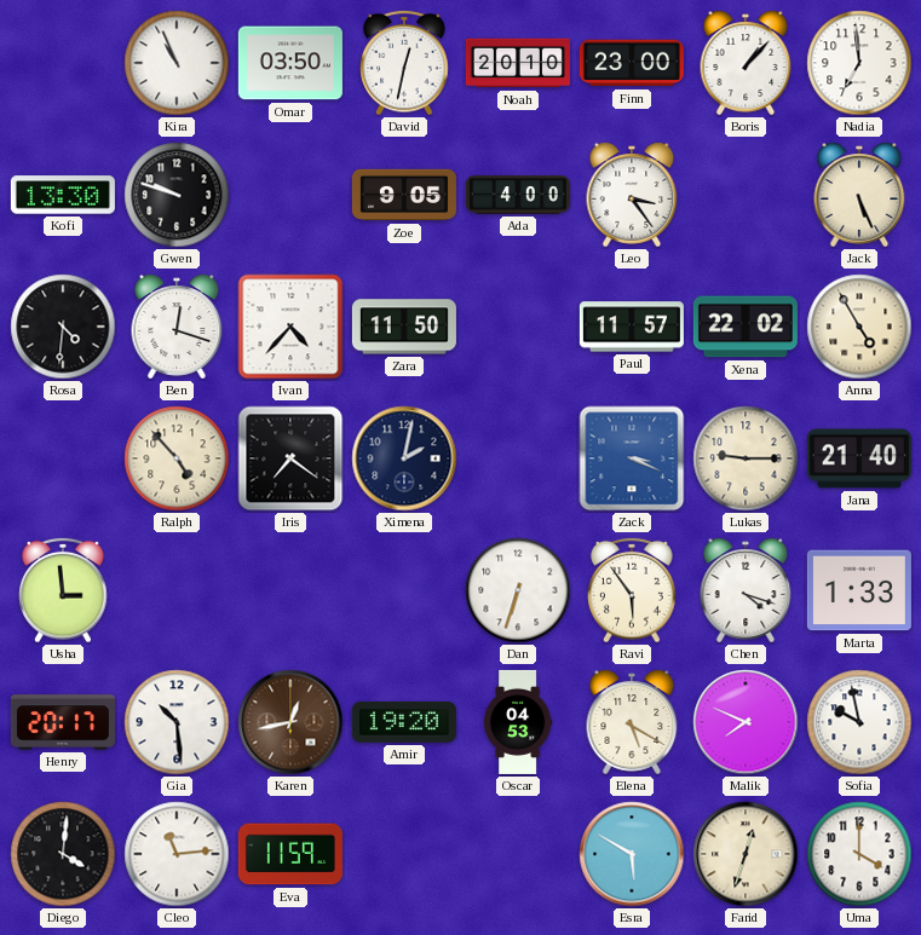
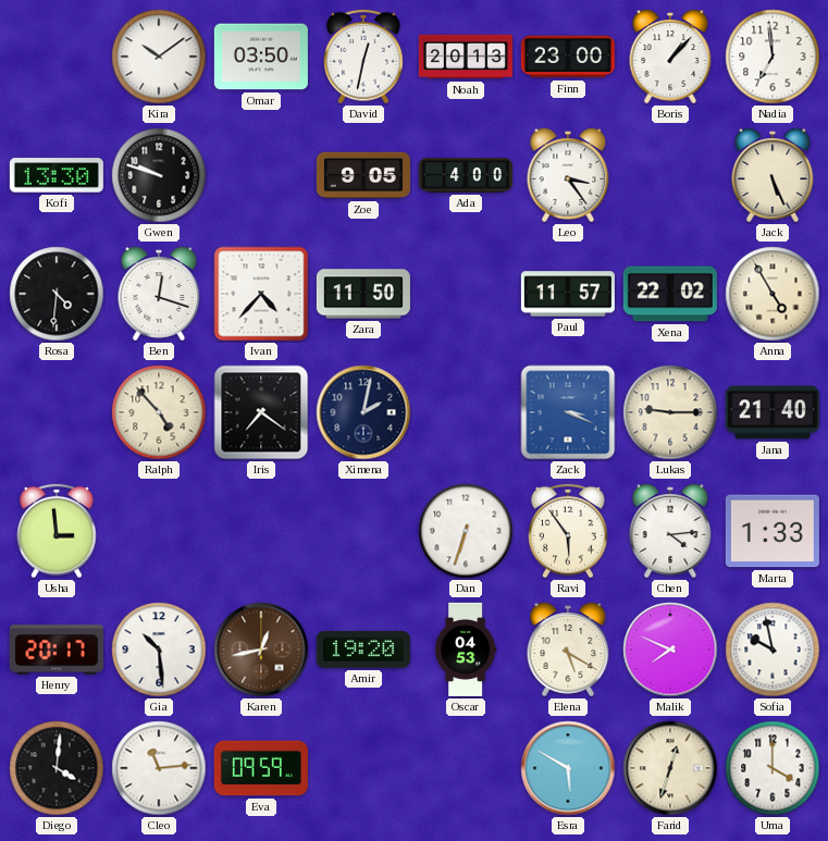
Kira: 10:56 -> 10:09
Noah: 20:10 -> 20:13
Chen: 4:18 -> 4:14
Eva: 11:59 -> 09:59
